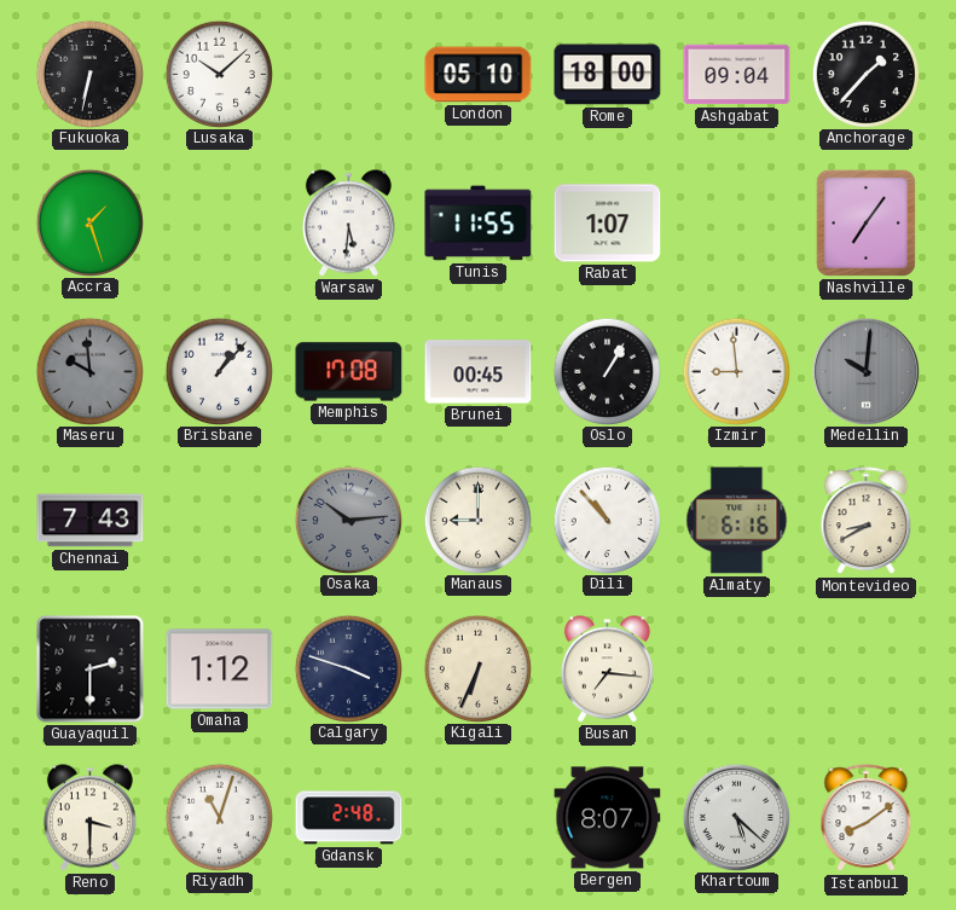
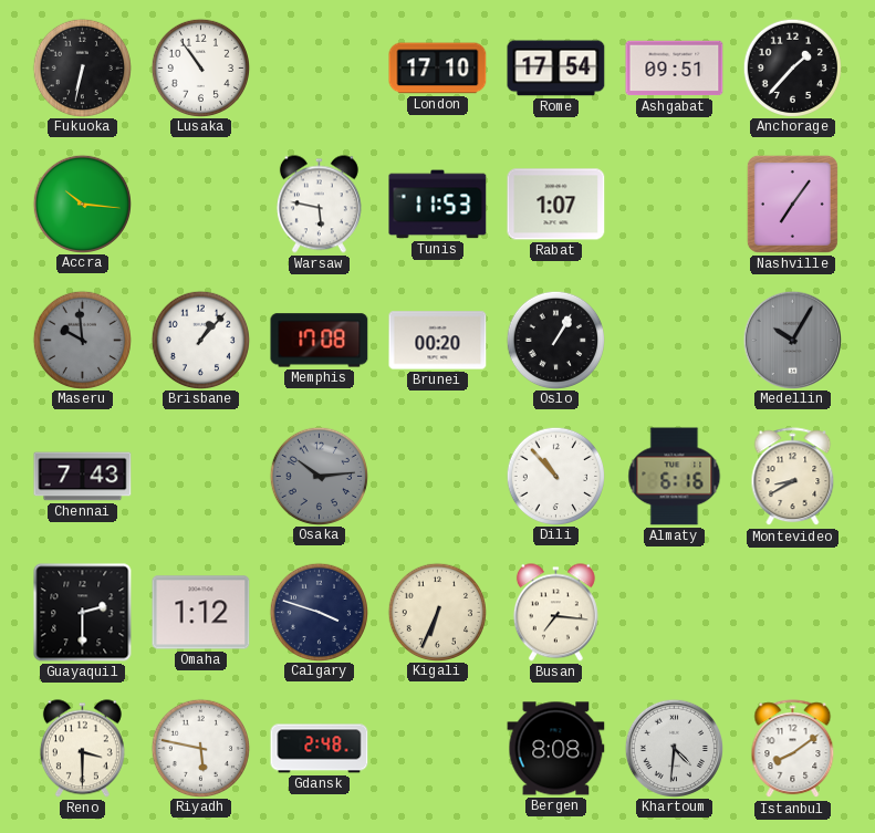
Lusaka: 10:08 -> 10:54
London: 05:10 -> 17:10
Rome: 18:00 -> 17:54
Ashgabat: 09:04 -> 09:51
Accra: 1:27 -> 10:16
Warsaw: 5:31 -> 5:47
Tunis: 11:55 -> 11:53
Brunei: 00:45 -> 00:20
Izmir: 8:59 -> none
Medellin: 10:01 -> 10:05
Manaus: 9:00 -> none
Riyadh: 11:03 -> 5:47
Bergen: 8:07 -> 8:08
Khartoum: 5:22 -> 4:31
